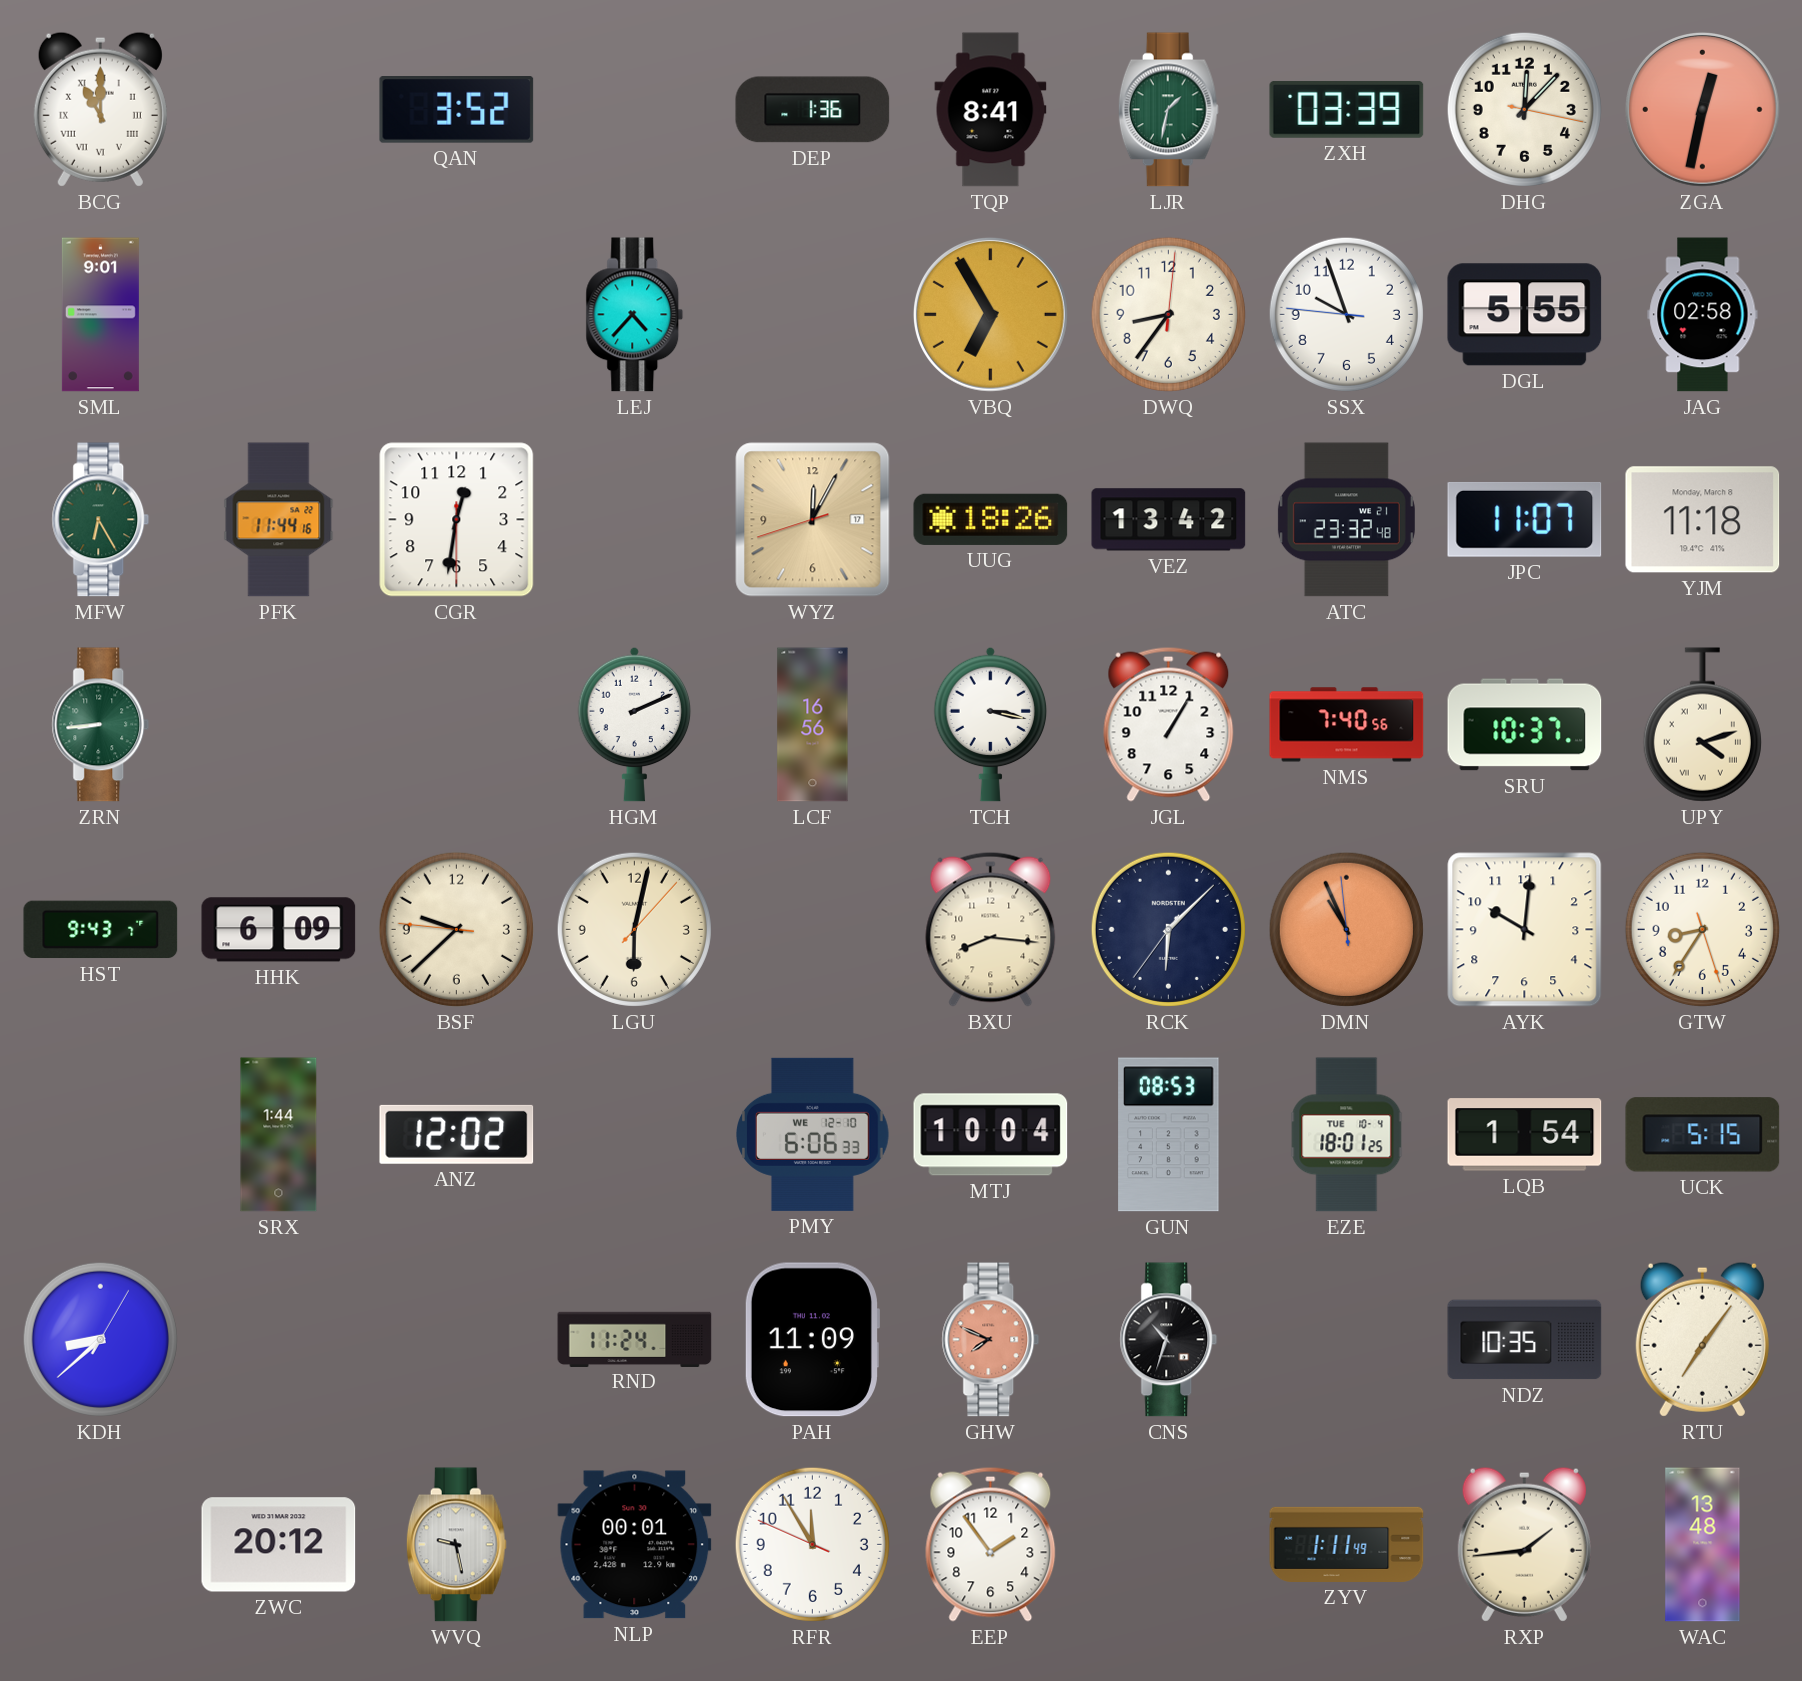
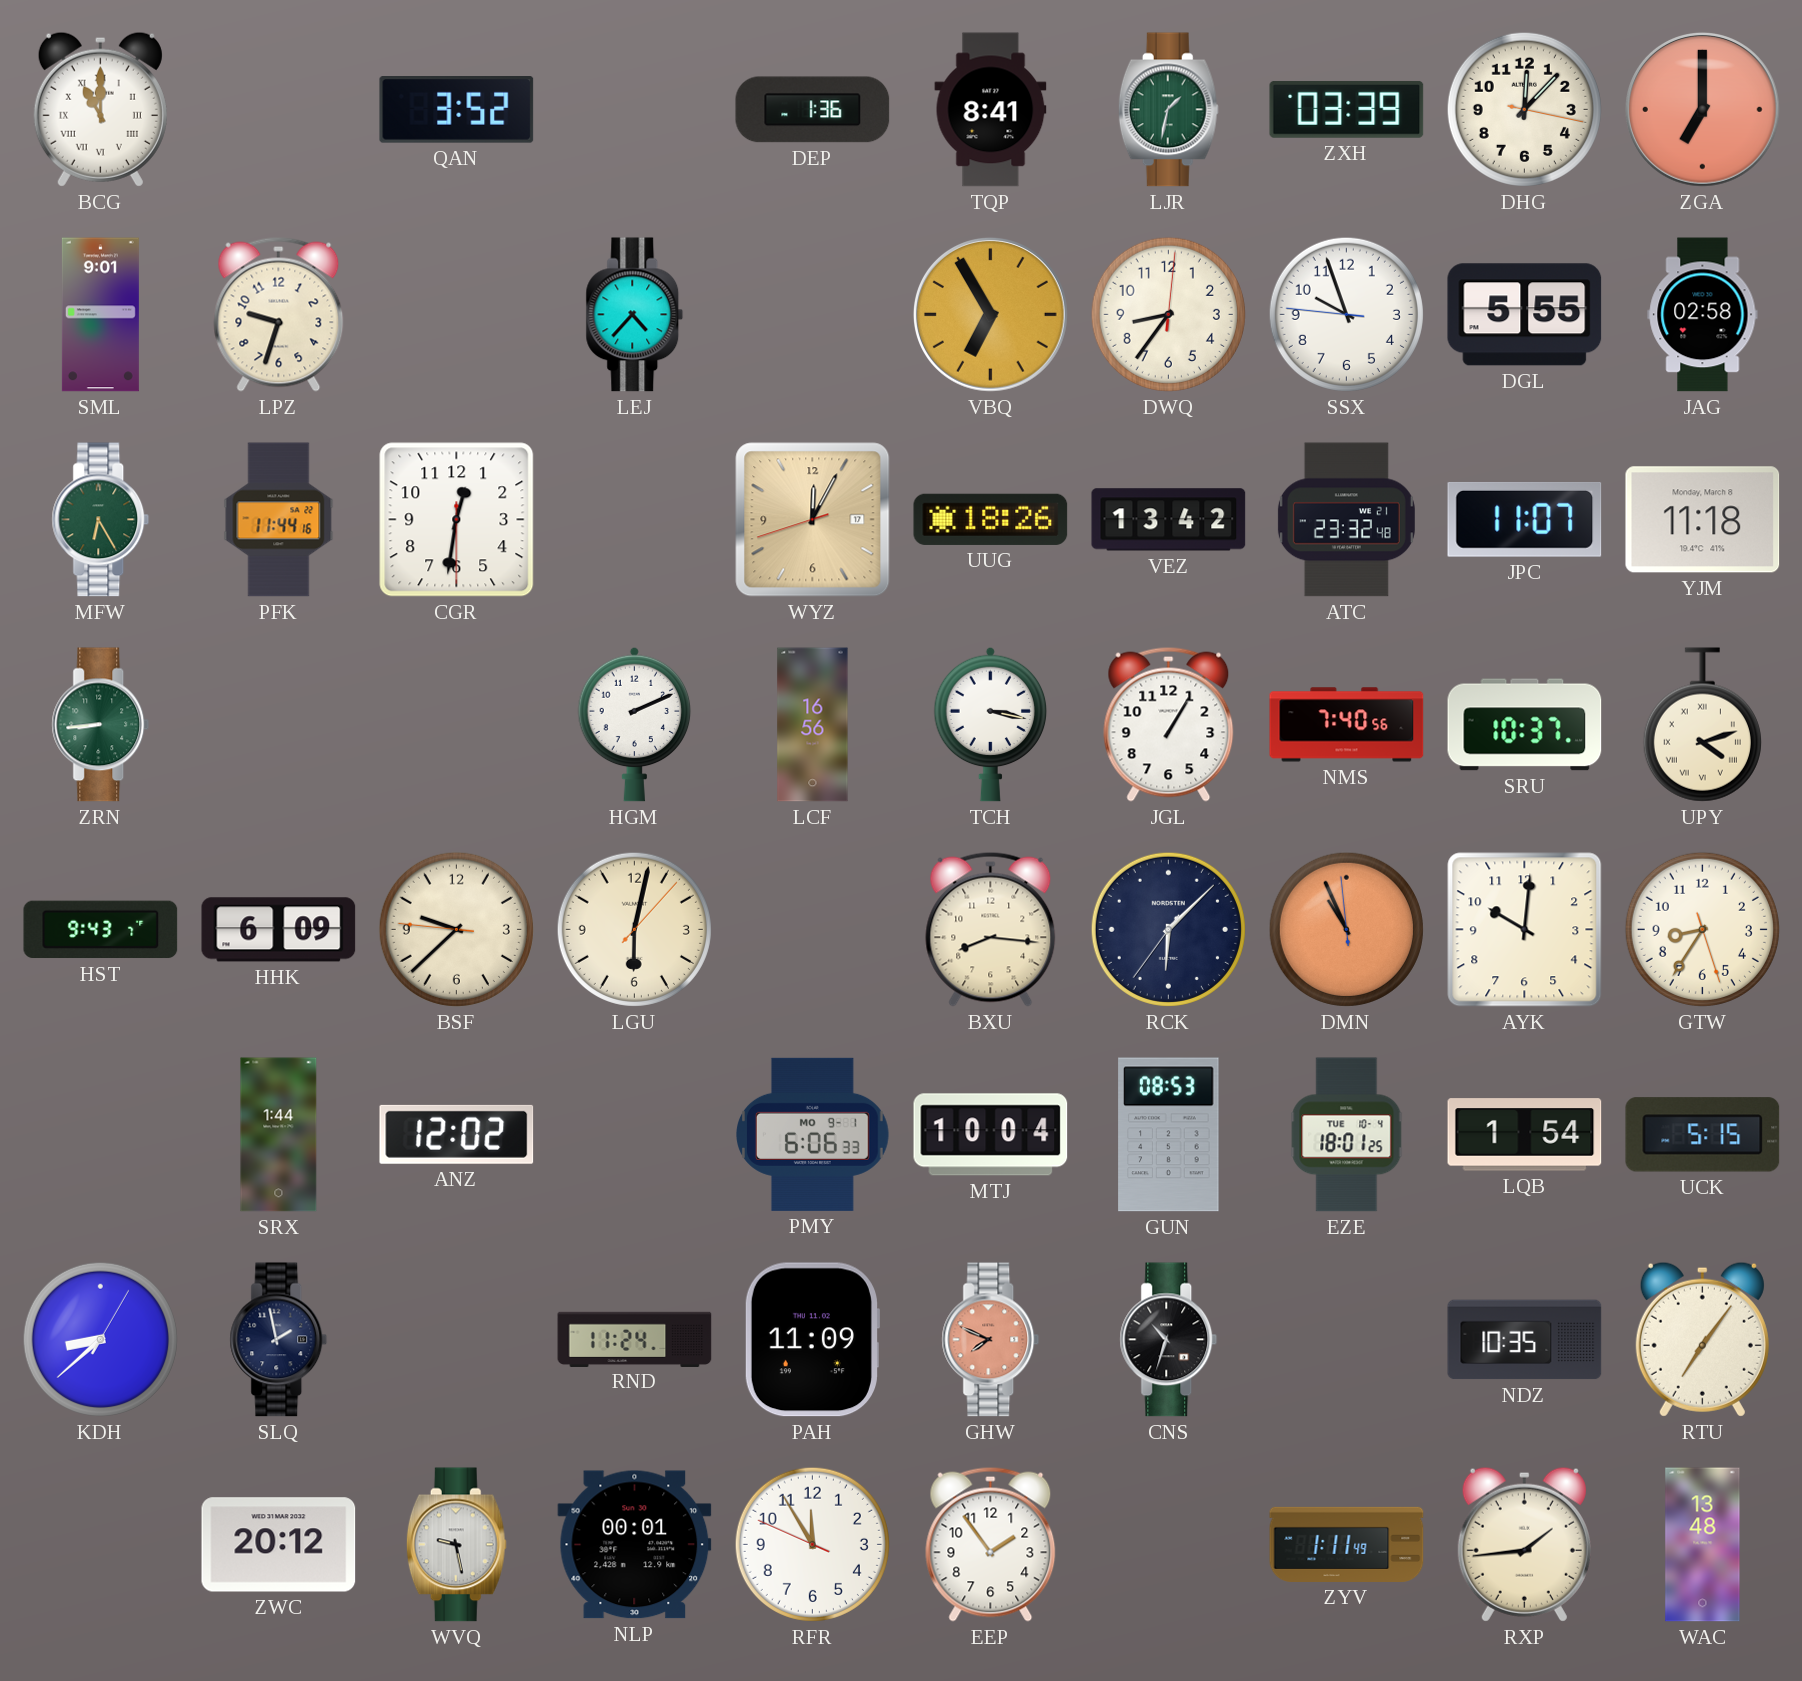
ZGA: 12:32 -> 7:00
LPZ: none -> 9:33
PMY date: WE 12-10 -> MO 9-1
SLQ: none -> 1:58
